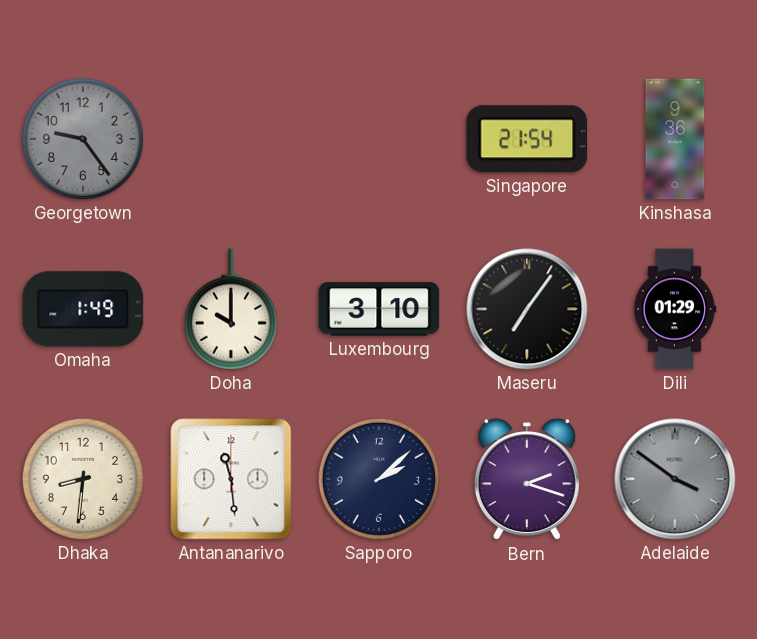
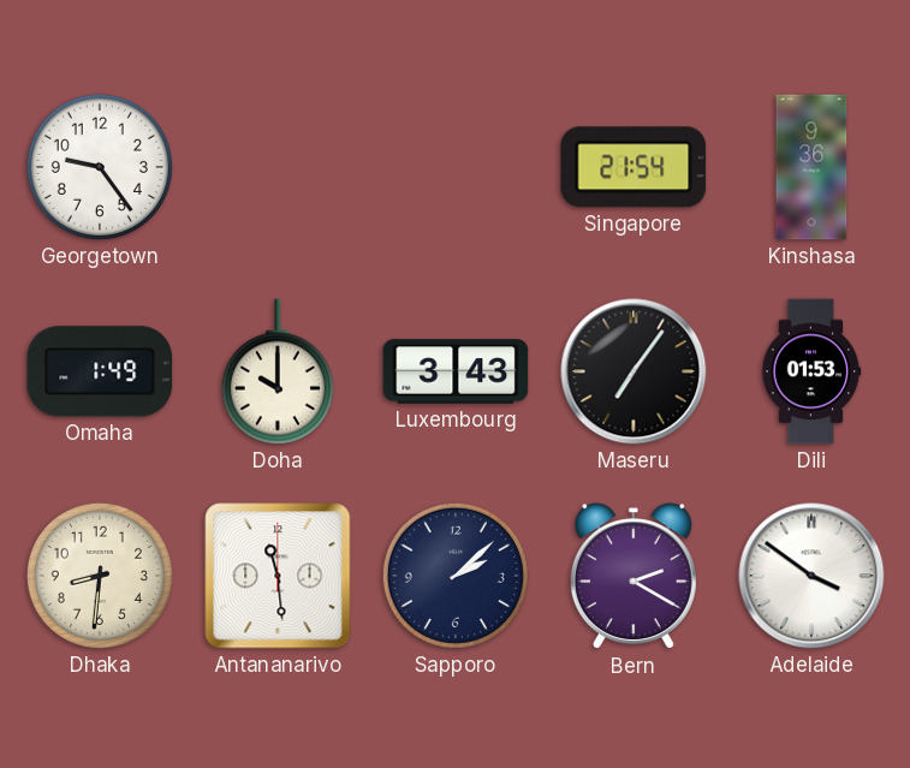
Georgetown dial: grey -> white
Luxembourg: 3:10 -> 3:43
Dili: 01:29 -> 01:53
Bern: 2:18 -> 2:20
Adelaide dial: grey -> white
